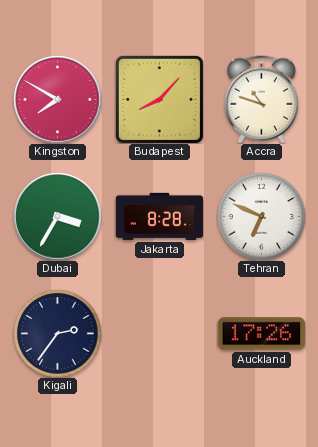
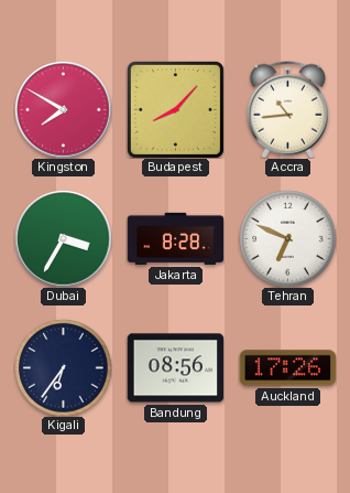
Accra: 10:48 -> 10:44
Kigali: 2:36 -> 6:36
Bandung: none -> 08:56
